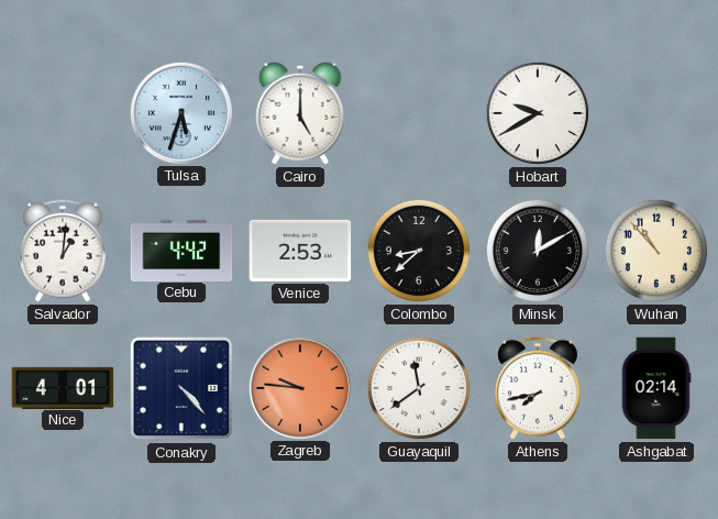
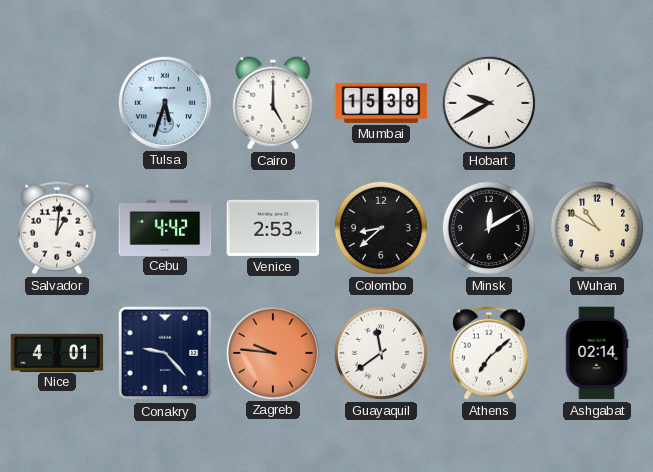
Mumbai: none -> 15:38
Wuhan: 10:53 -> 10:50
Conakry: 4:23 -> 9:23
Athens: 7:43 -> 7:08
